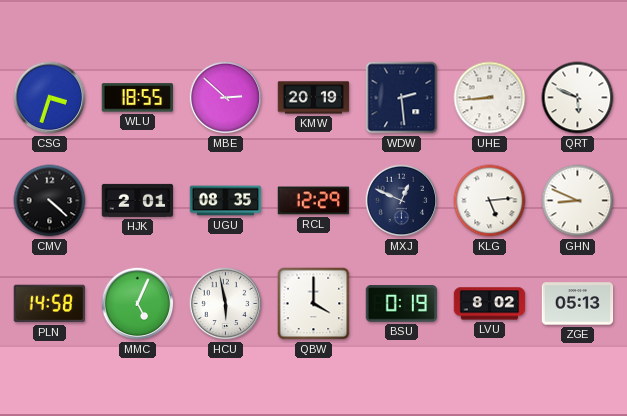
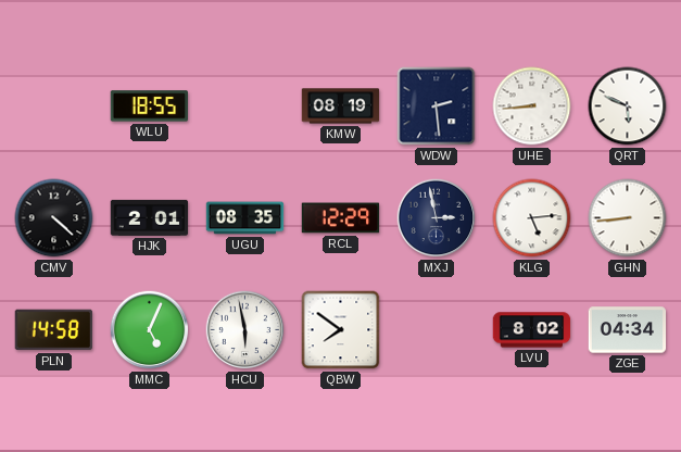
CSG: 3:33 -> none
MBE: 2:52 -> none
KMW: 20:19 -> 08:19
MXJ: 12:49 -> 2:58
GHN: 8:49 -> 8:44
QBW: 4:00 -> 7:51
BSU: 0:19 -> none
ZGE: 05:13 -> 04:34
